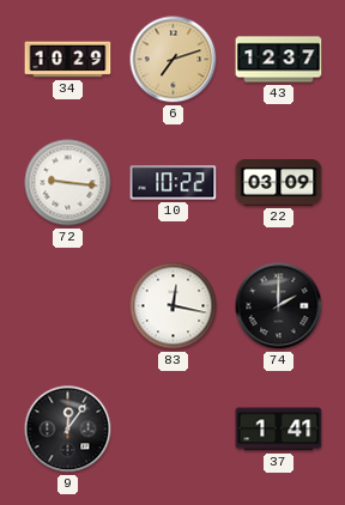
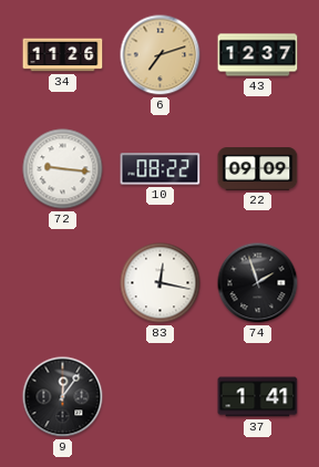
34: 10:29 -> 11:26
10: 10:22 -> 08:22
22: 03:09 -> 09:09
74: 2:00 -> 1:57
